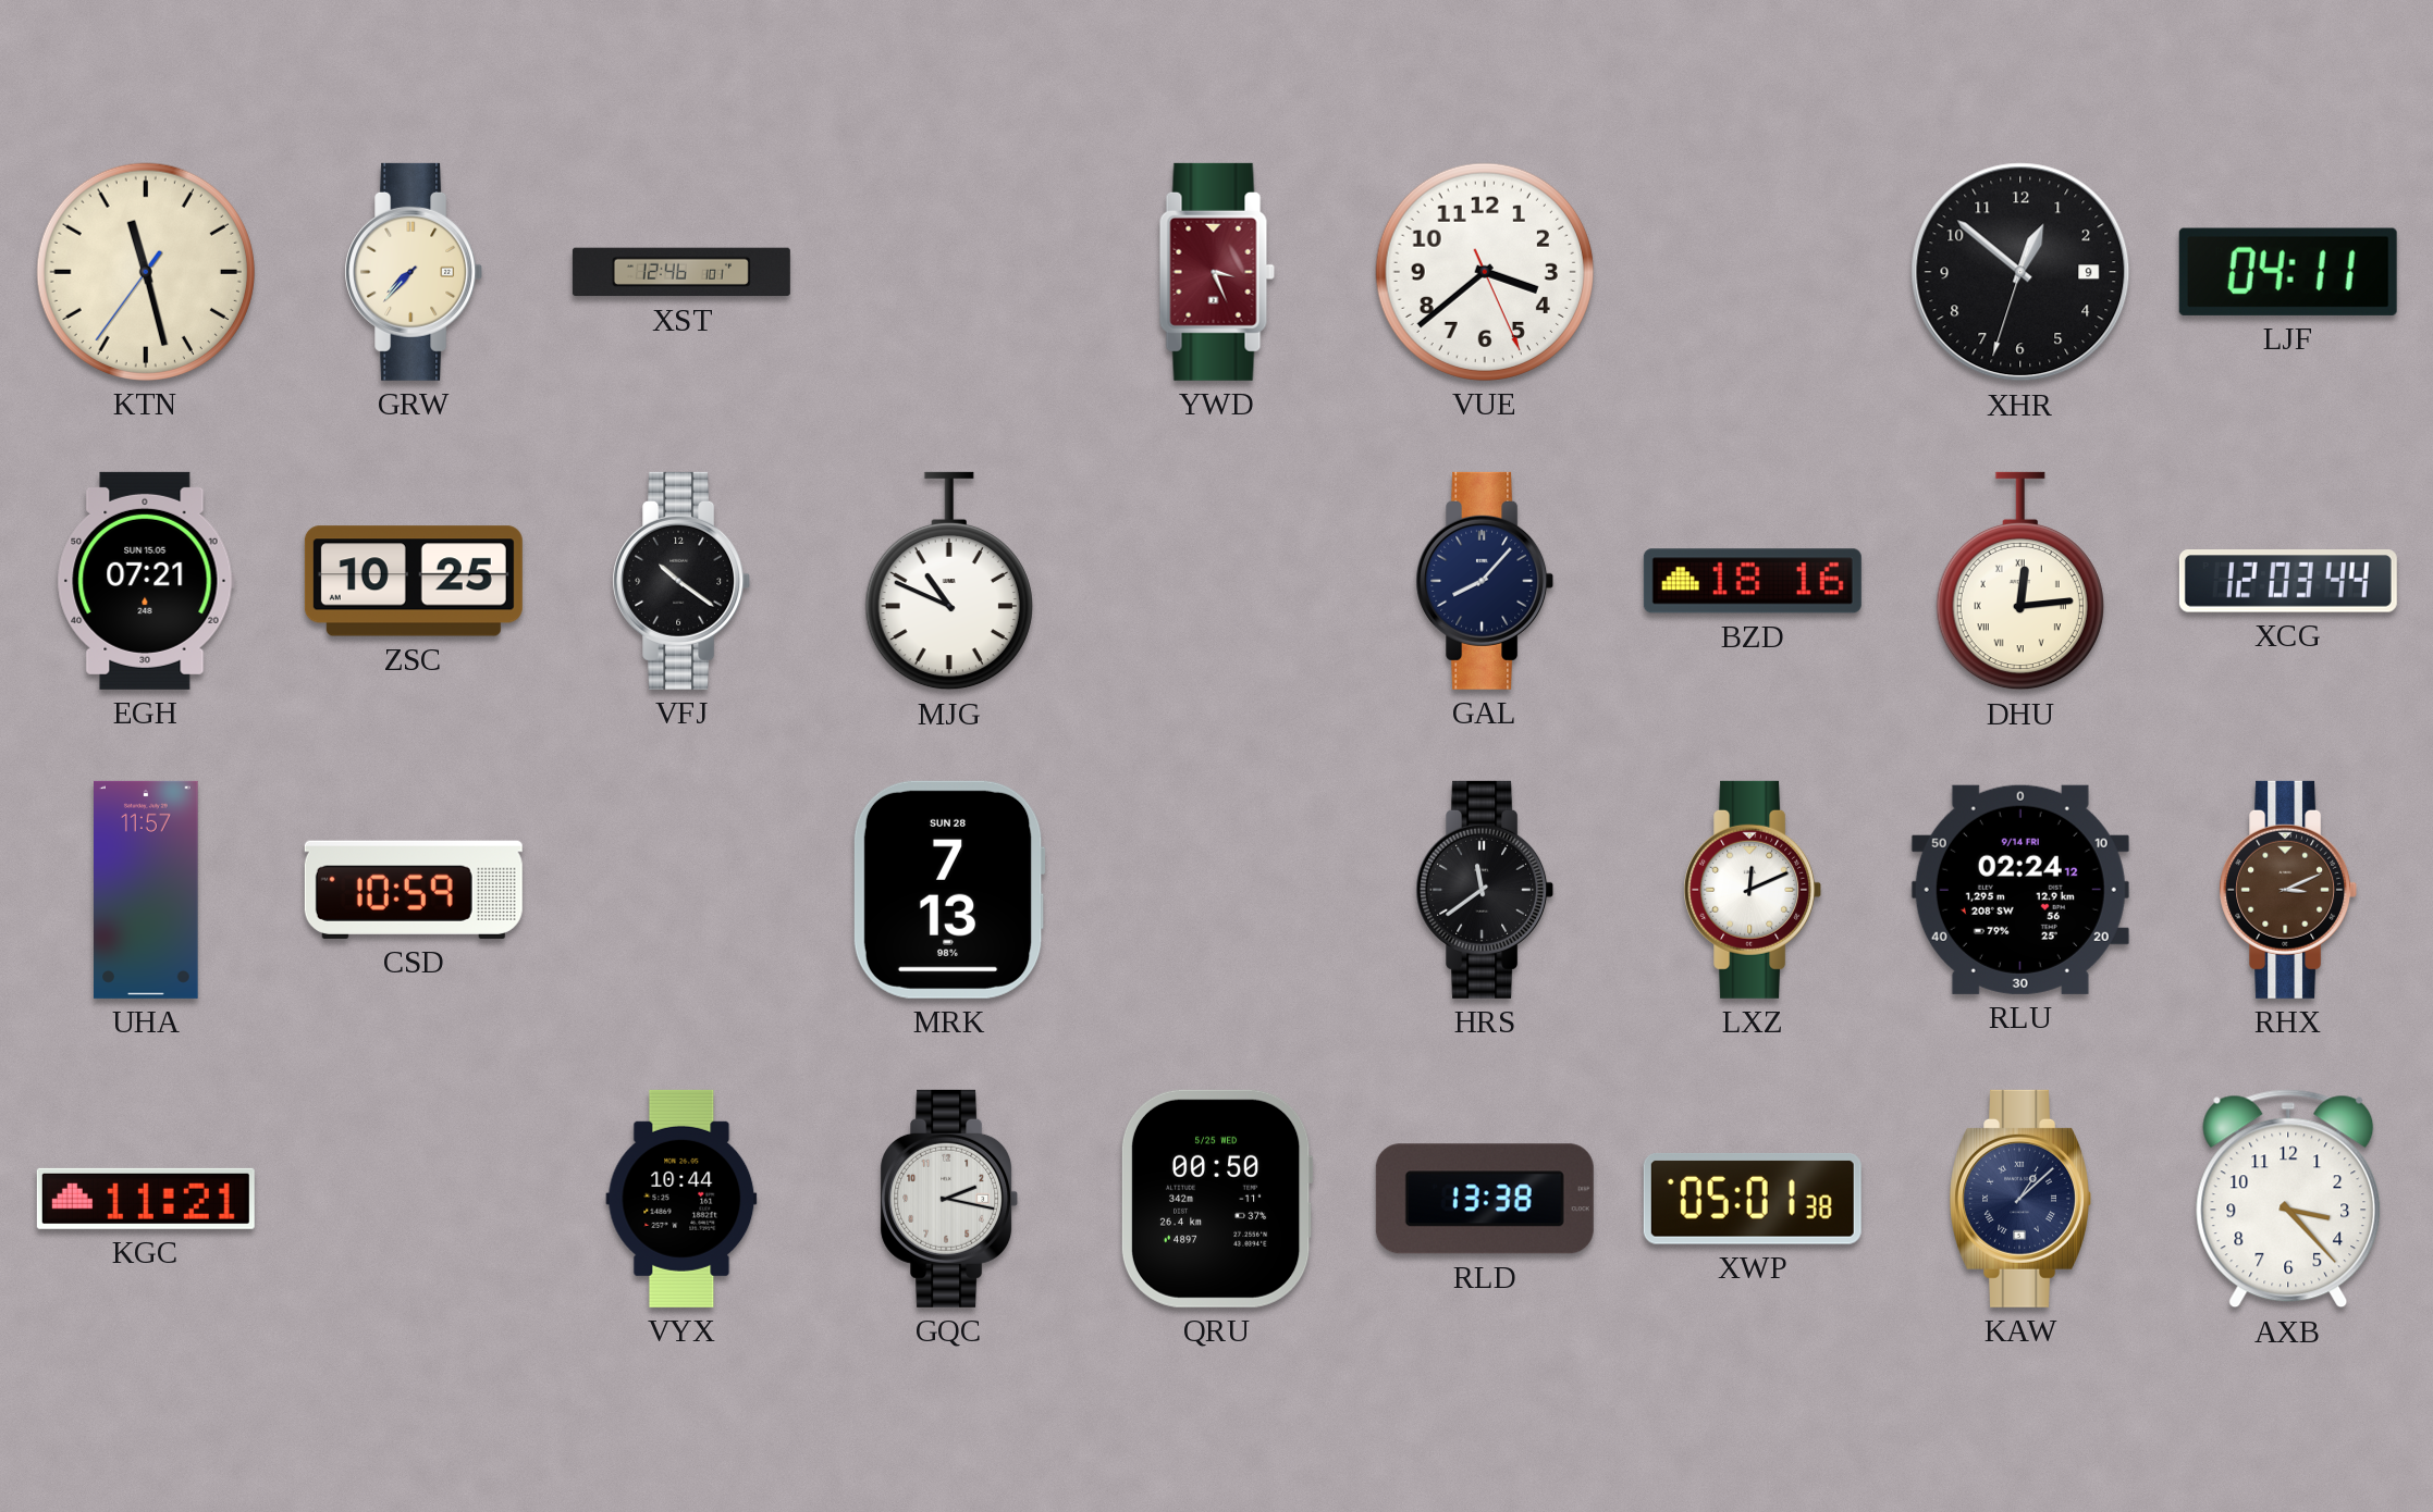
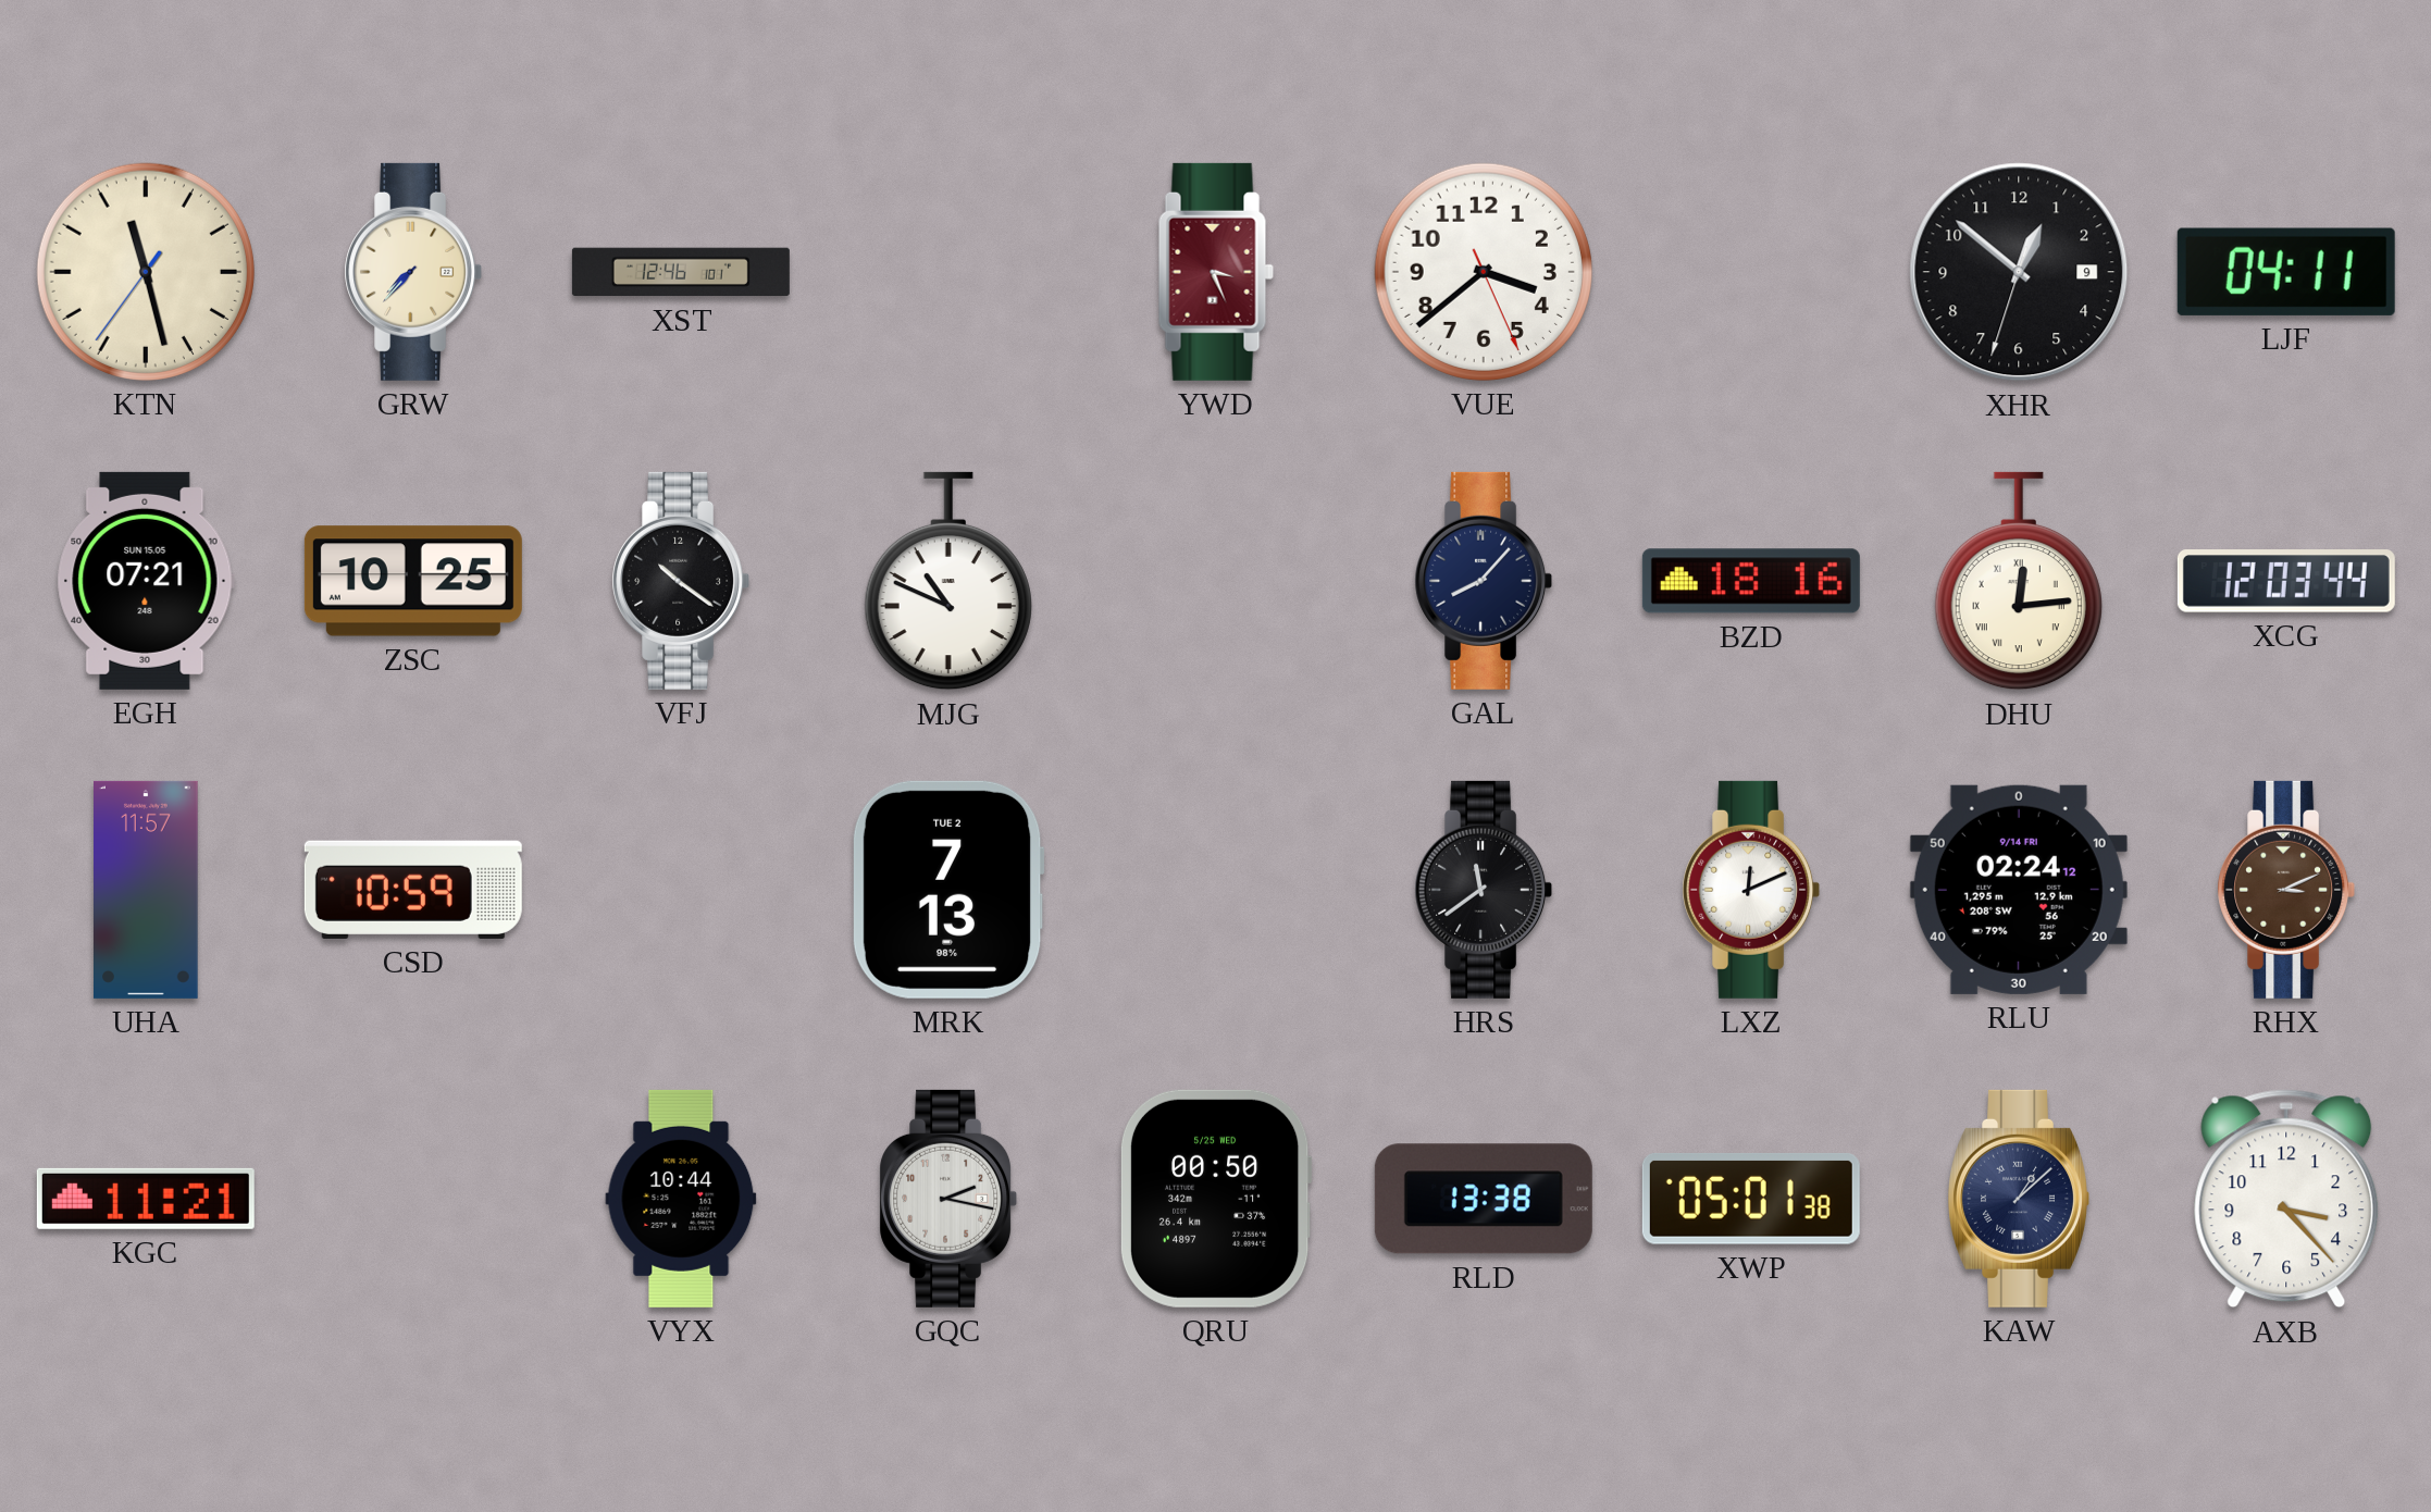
MRK date: SUN 28 -> TUE 2
